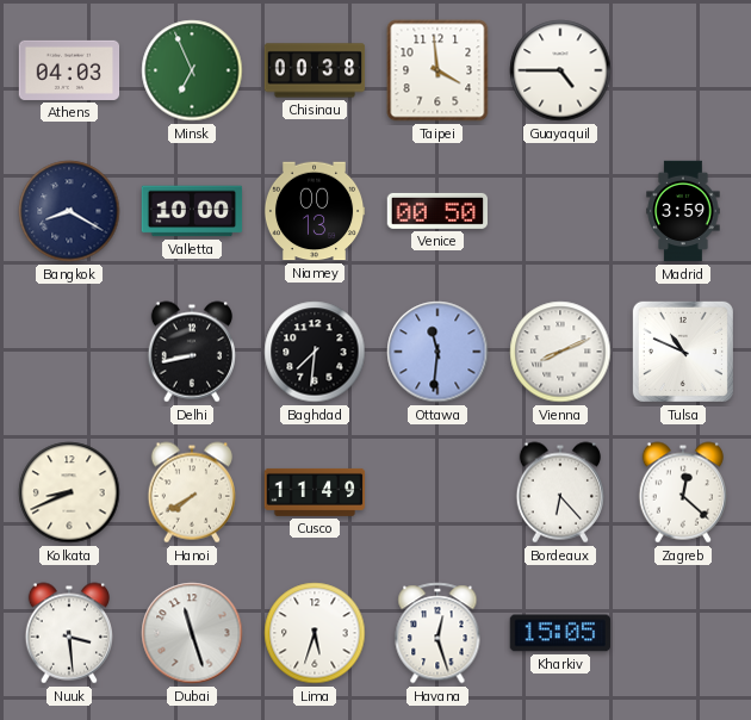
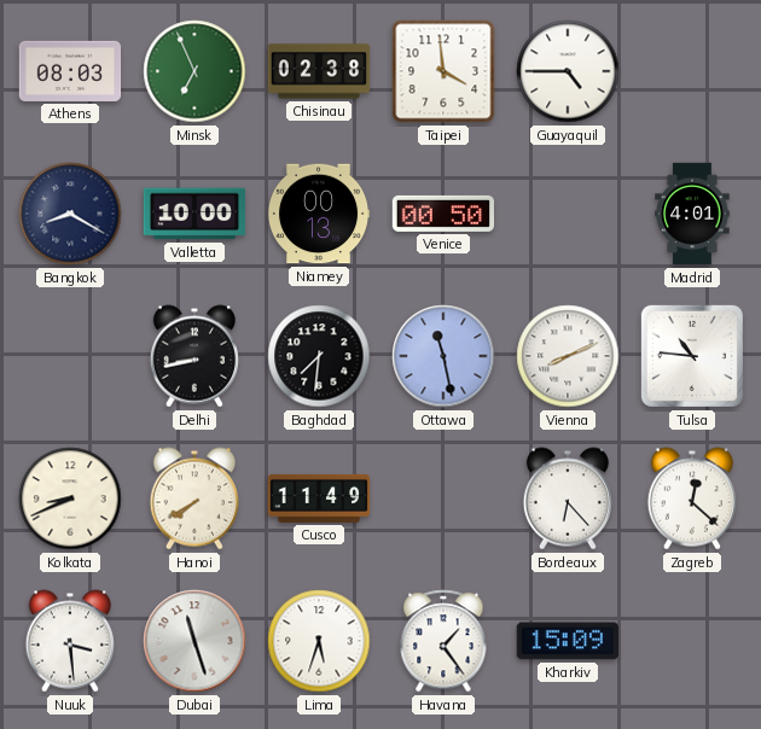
Athens: 04:03 -> 08:03
Chisinau: 00:38 -> 02:38
Madrid: 3:59 -> 4:01
Ottawa: 11:31 -> 11:28
Tulsa: 10:49 -> 10:46
Havana: 12:27 -> 1:24
Kharkiv: 15:05 -> 15:09
